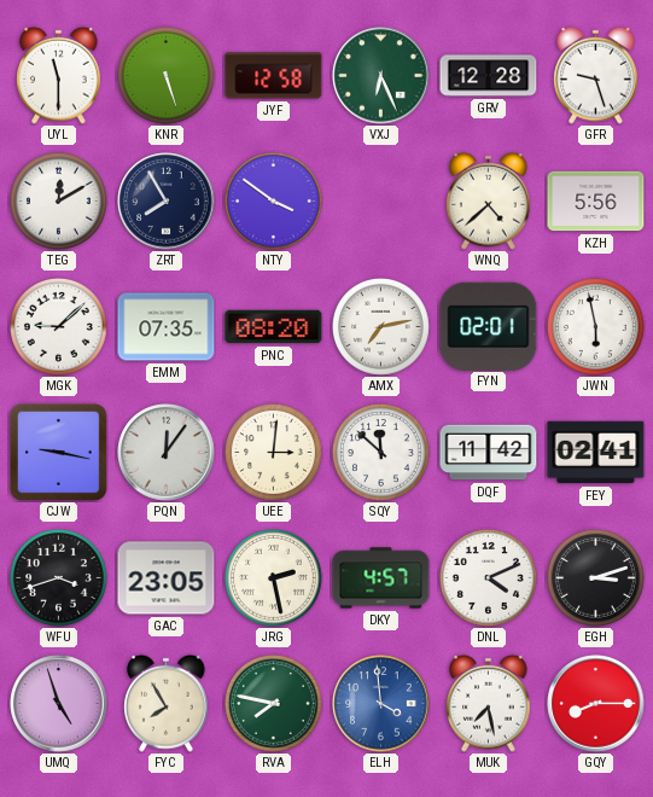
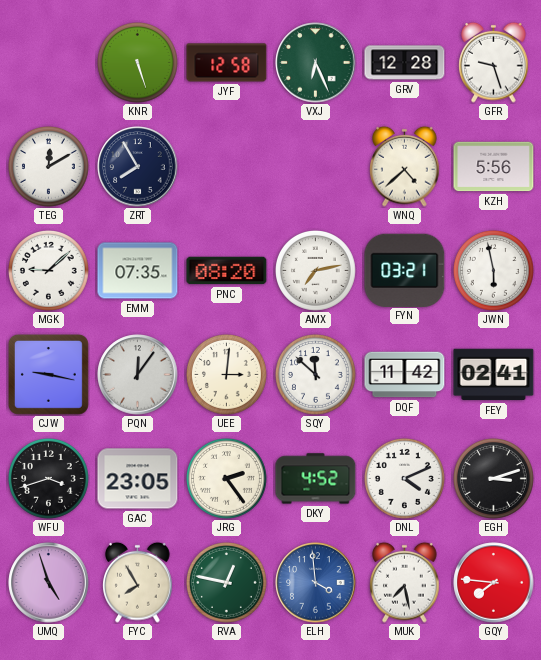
UYL: 11:30 -> none
NTY: 3:51 -> none
FYN: 02:01 -> 03:21
JRG: 2:28 -> 2:24
DKY: 4:57 -> 4:52
RVA: 7:47 -> 12:47
GQY: 8:15 -> 7:46
